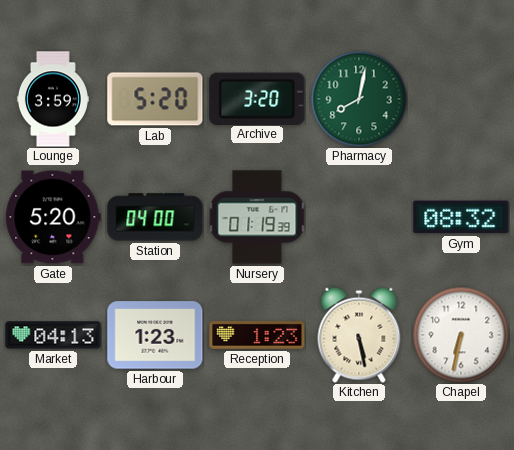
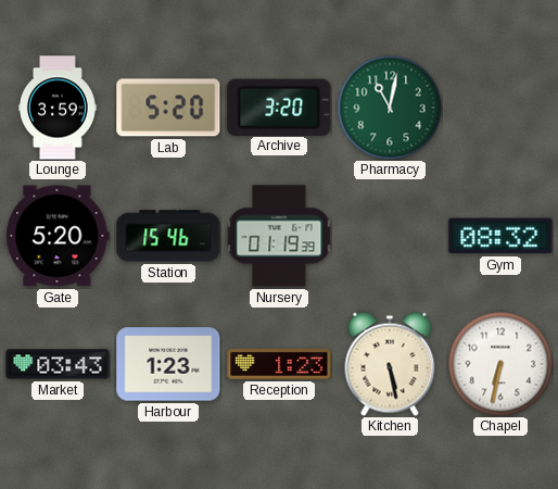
Pharmacy: 8:02 -> 11:02
Station: 04:00 -> 15:46
Market: 04:13 -> 03:43
